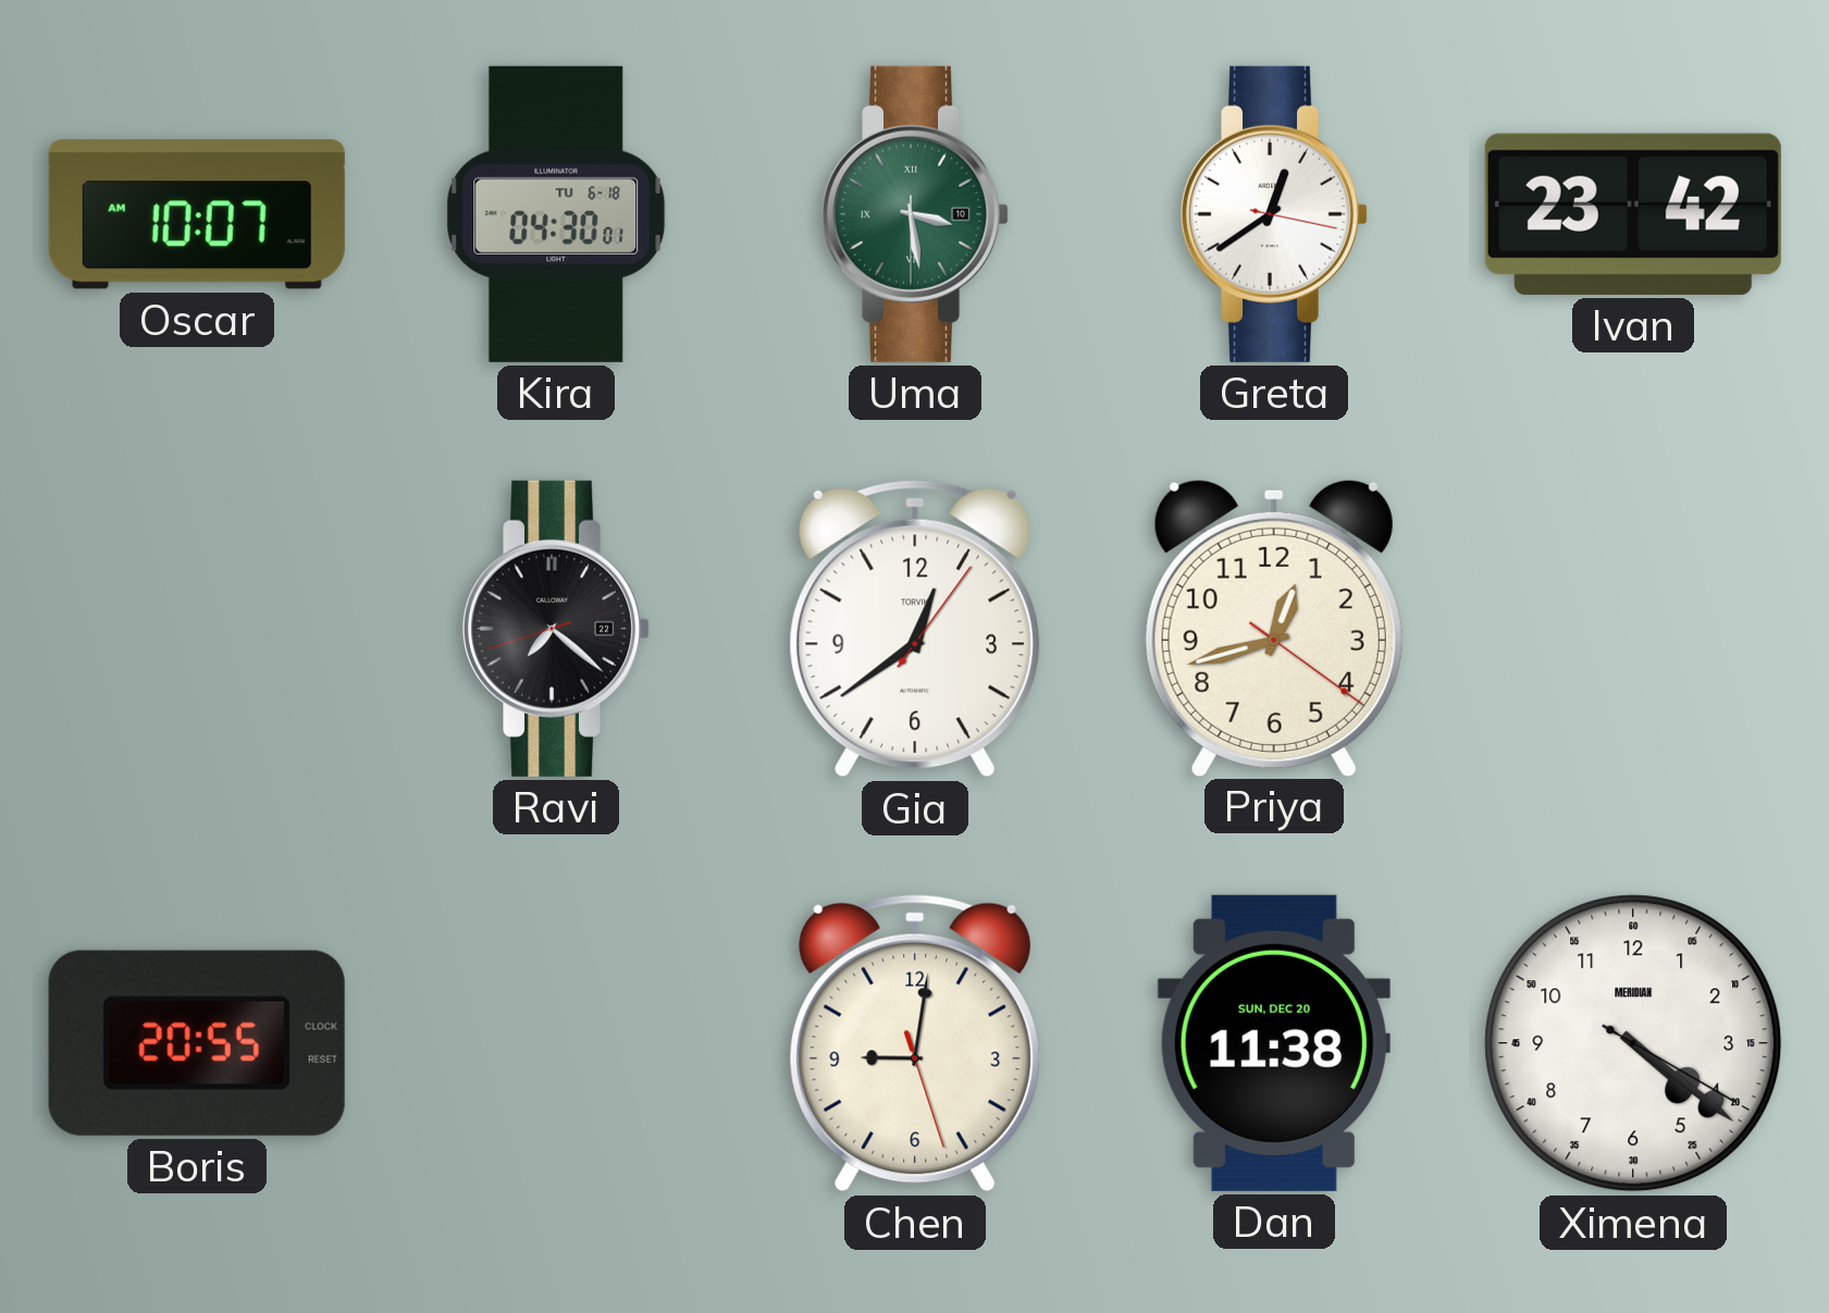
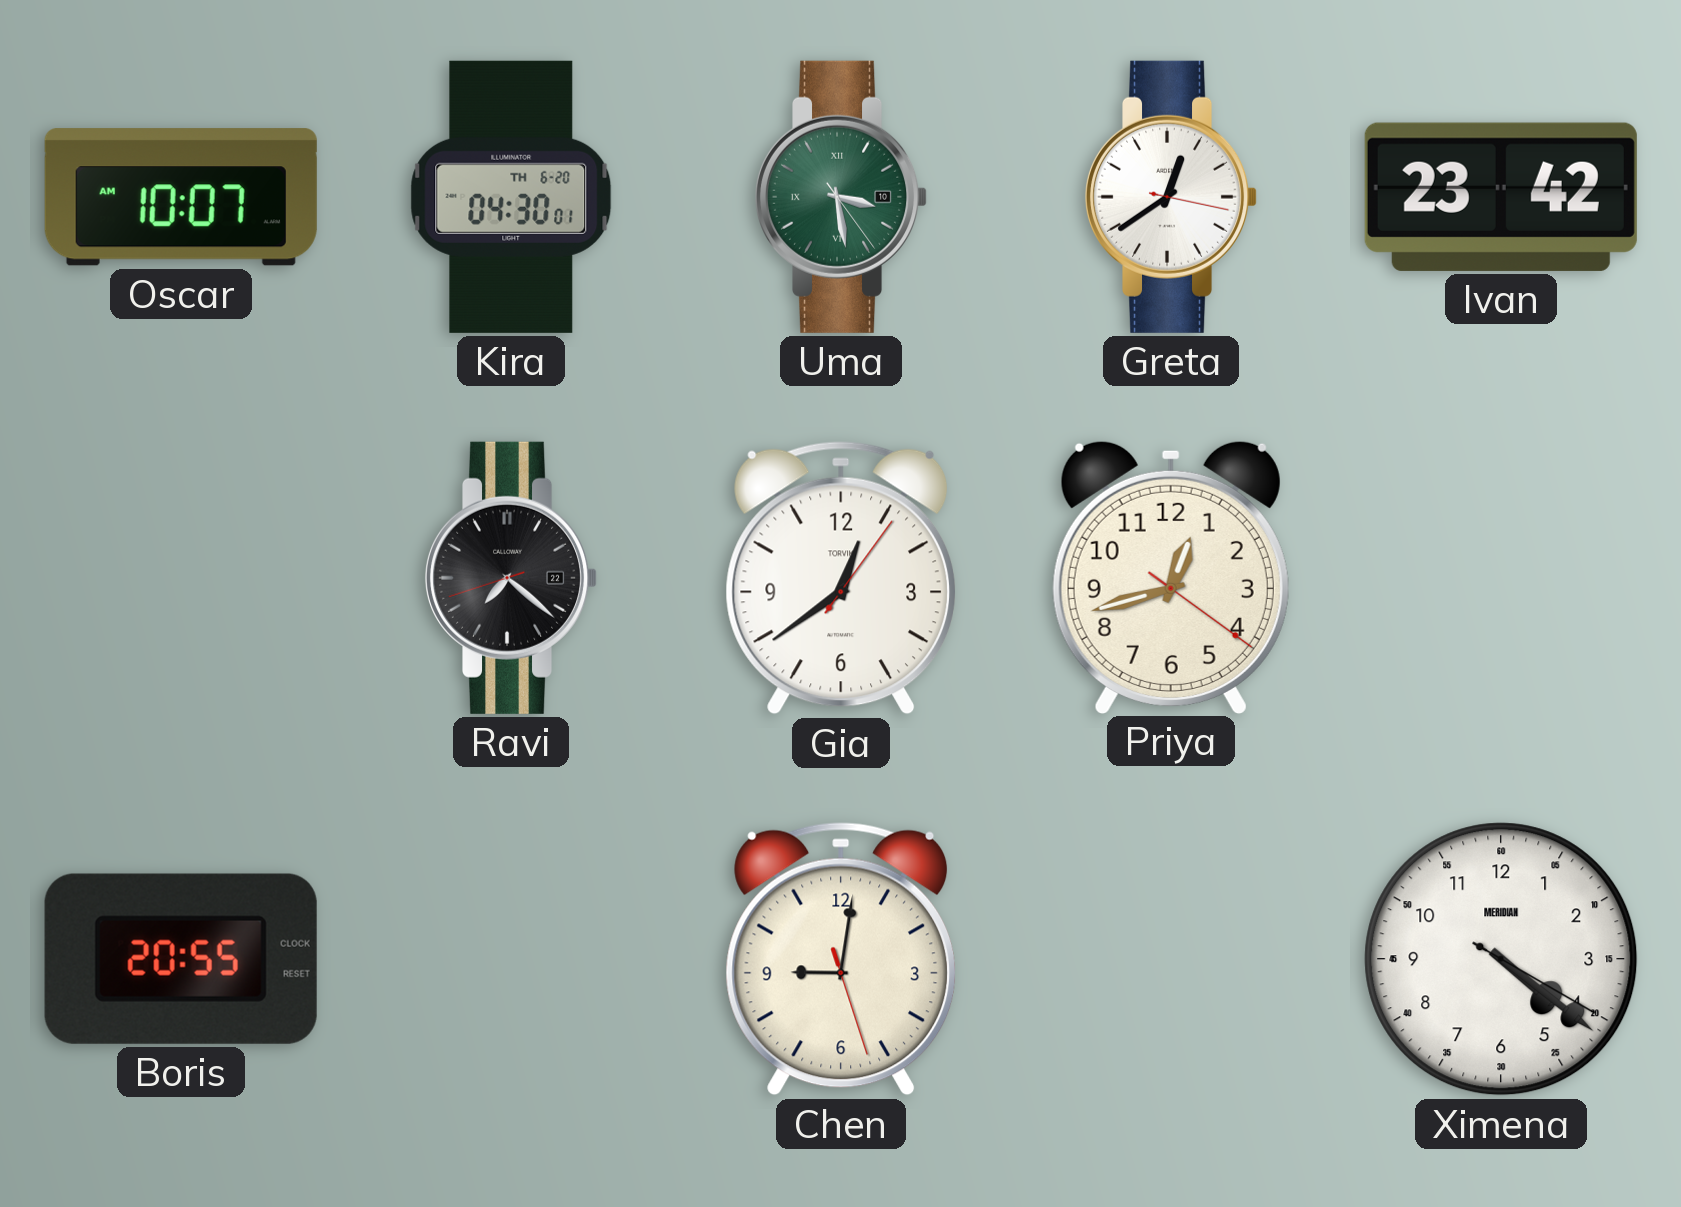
Kira date: TU 6-18 -> TH 6-20
Uma: 3:28:30 -> 3:28:24
Dan: 11:38 -> none
